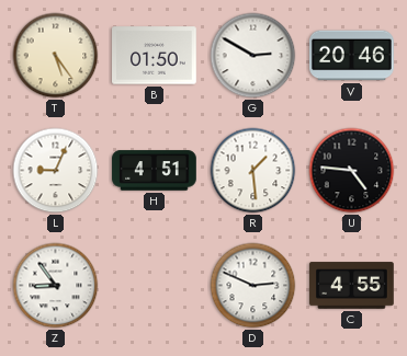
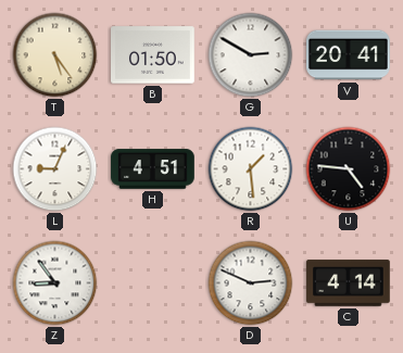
V: 20:46 -> 20:41
C: 4:55 -> 4:14
